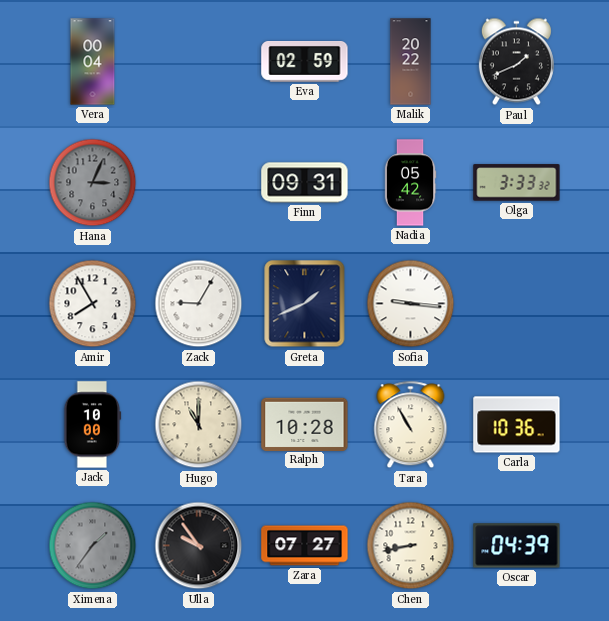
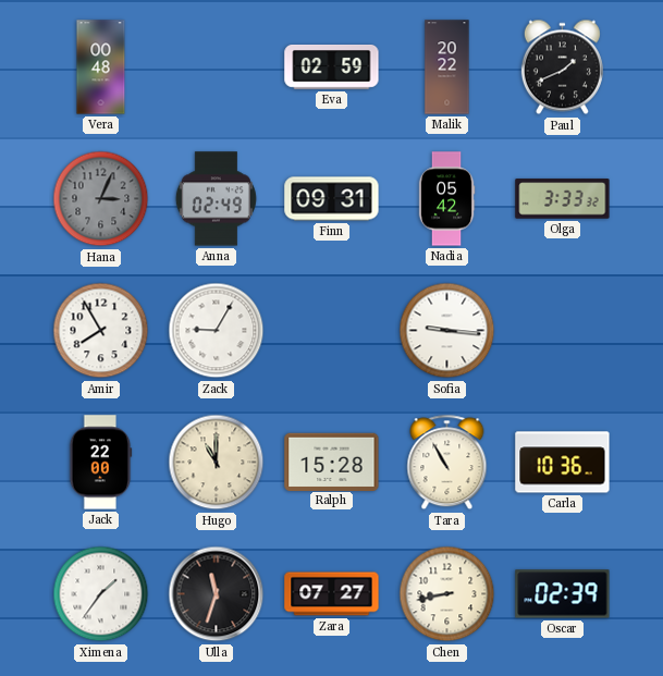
Vera: 00:04 -> 00:48
Anna: none -> 02:49
Greta: 1:41 -> none
Jack: 10:00 -> 22:00
Ralph: 10:28 -> 15:28
Ximena dial: grey -> white
Ulla: 9:54 -> 11:33
Oscar: 04:39 -> 02:39
